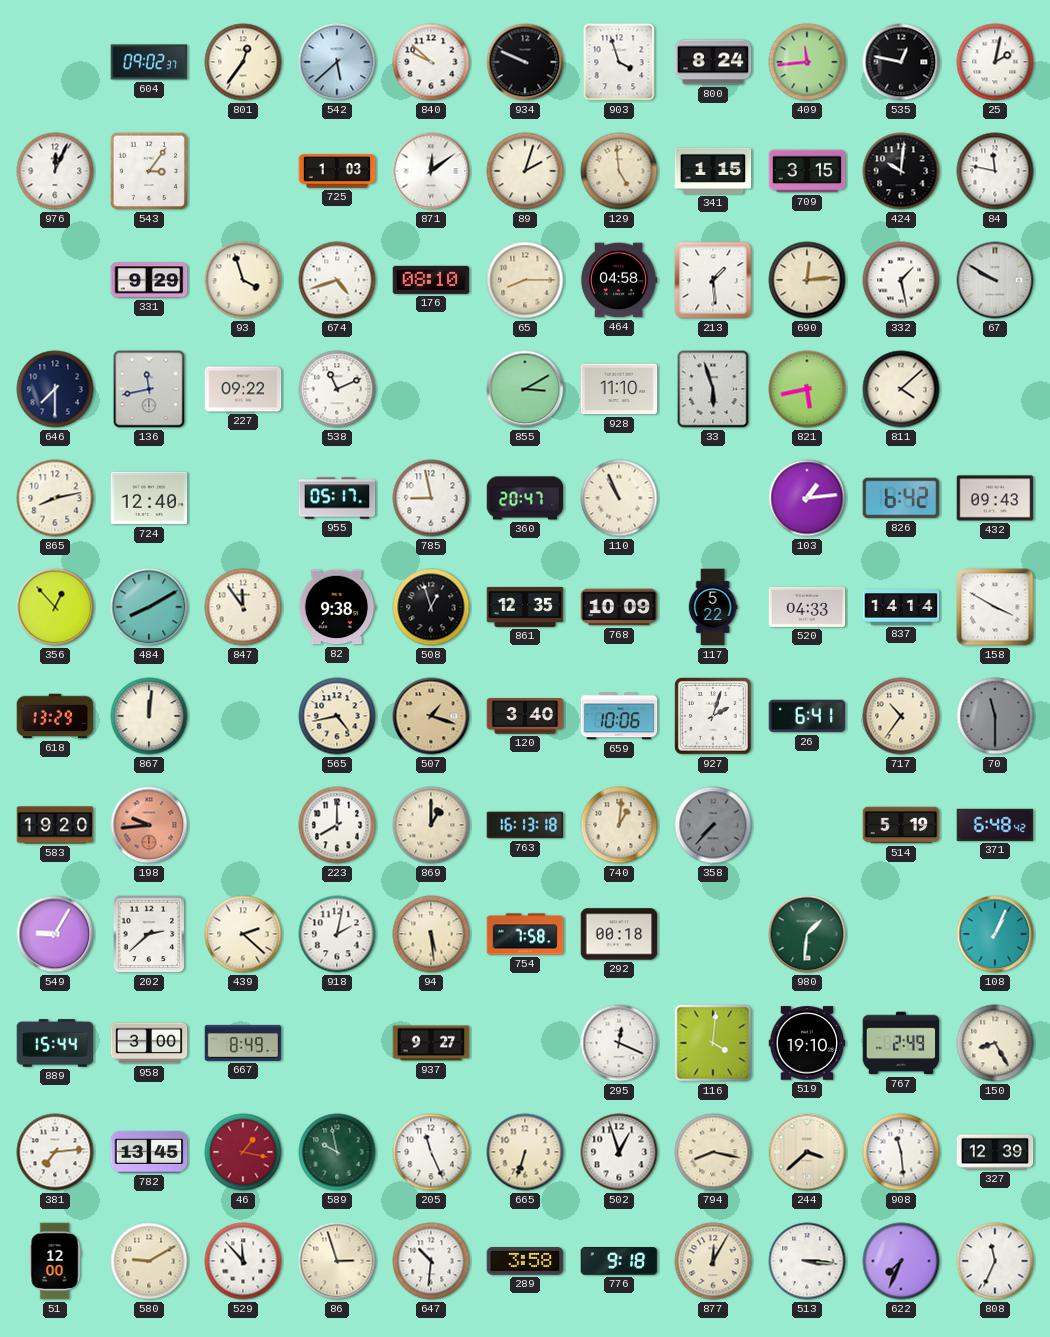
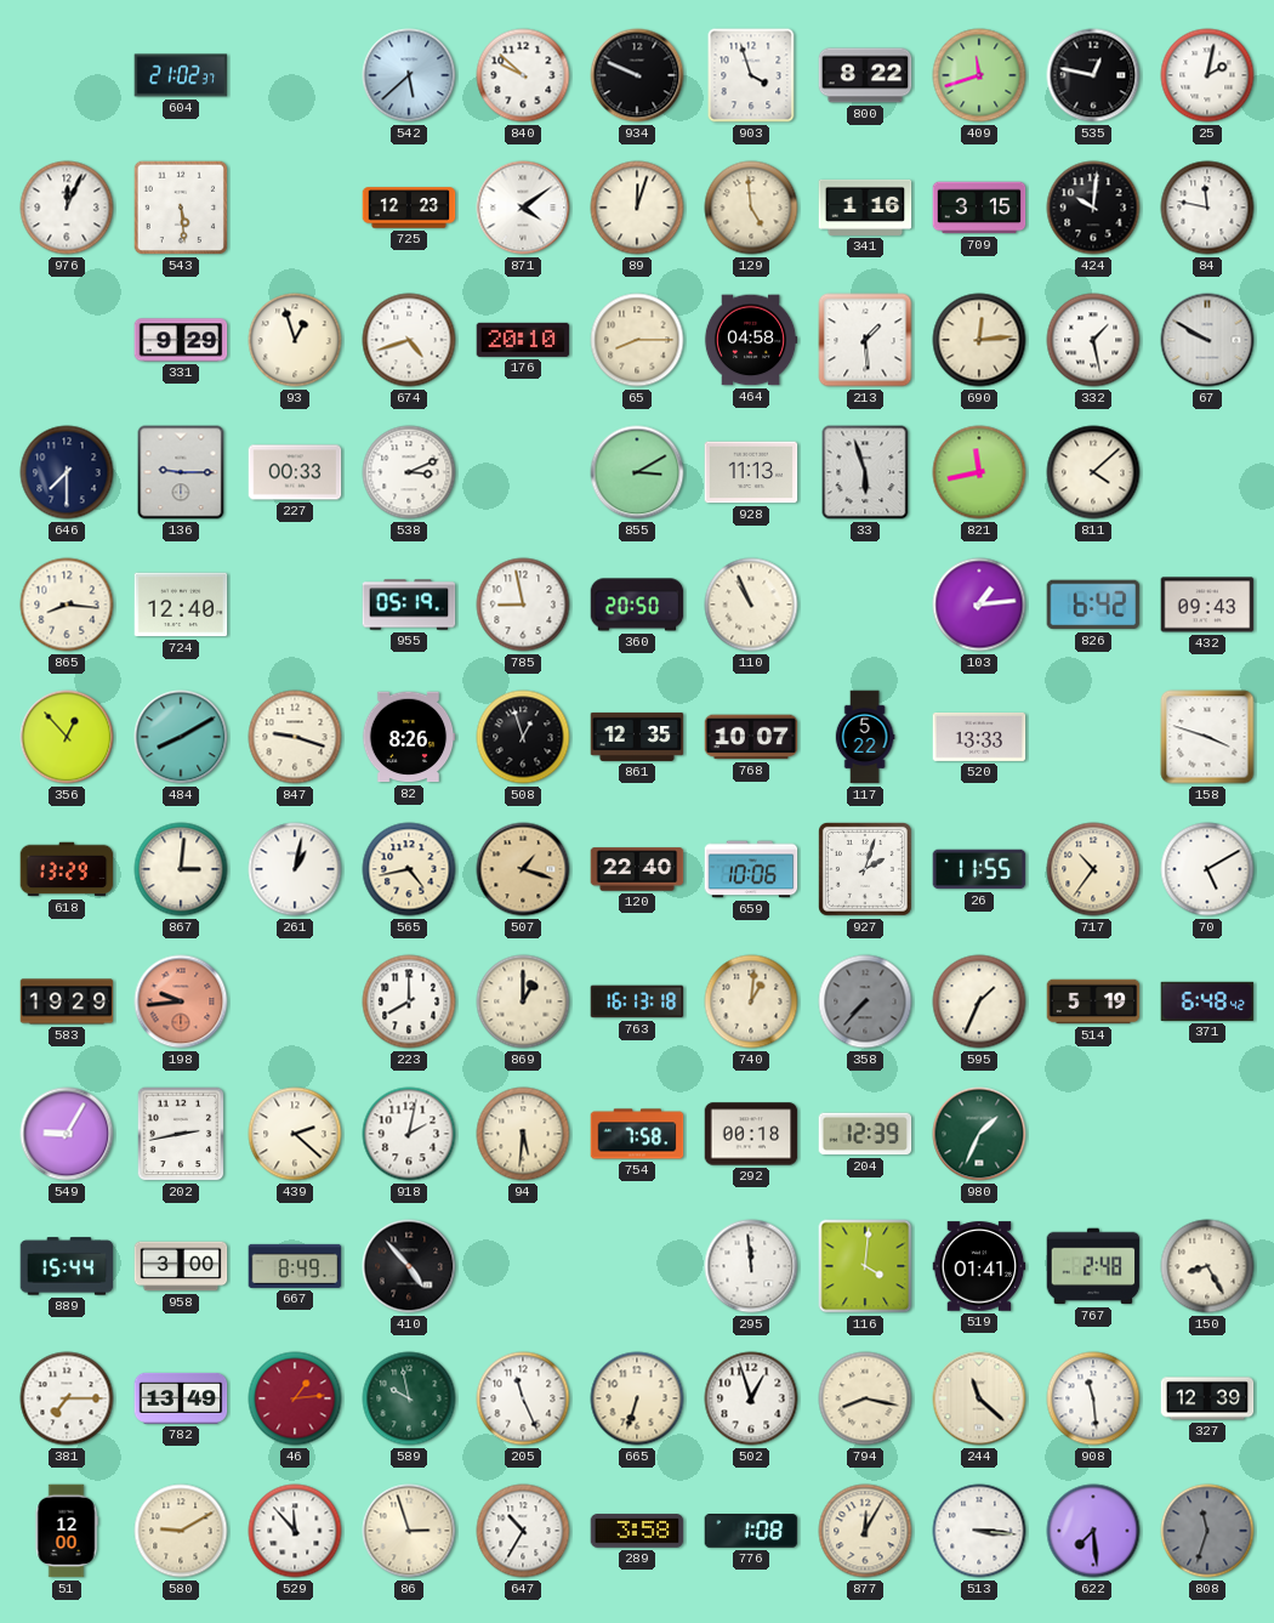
604: 09:02 -> 21:02
801: 12:36 -> none
800: 8:24 -> 8:22
409: 11:44 -> 11:42
543: 3:06 -> 5:29
725: 1:03 -> 12:23
871: 12:09 -> 4:09
89: 2:03 -> 12:03
341: 1:15 -> 1:16
93: 3:57 -> 12:57
176: 08:10 -> 20:10
136: 11:43 -> 9:15
227: 09:22 -> 00:33
538: 11:11 -> 3:11
928: 11:10 -> 11:13
821: 5:43 -> 11:43
865: 8:13 -> 8:16
955: 05:17 -> 05:19
360: 20:47 -> 20:50
847: 11:54 -> 9:18
82: 9:38 -> 8:26
768: 10:09 -> 10:07
520: 04:33 -> 13:33
837: 14:14 -> none
158: 3:50 -> 3:48
867: 12:01 -> 3:01
261: none -> 1:02
120: 3:40 -> 22:40
26: 6:41 -> 11:55
70: 11:30 -> 5:10
70 dial: grey -> white
583: 19:20 -> 19:29
595: none -> 1:34
202: 2:38 -> 2:43
94: 5:29 -> 5:31
204: none -> 12:39
980: 1:31 -> 1:34
108: 1:04 -> none
410: none -> 4:53
937: 9:27 -> none
295: 12:19 -> 11:59
519: 19:10 -> 01:41
767: 2:49 -> 2:48
381: 7:14 -> 7:15
782: 13:45 -> 13:49
46: 1:17 -> 1:14
244: 3:38 -> 11:22
647: 10:31 -> 10:35
776: 9:18 -> 1:08
622: 7:34 -> 7:29
808: 11:34 -> 11:33
808 dial: white -> grey
